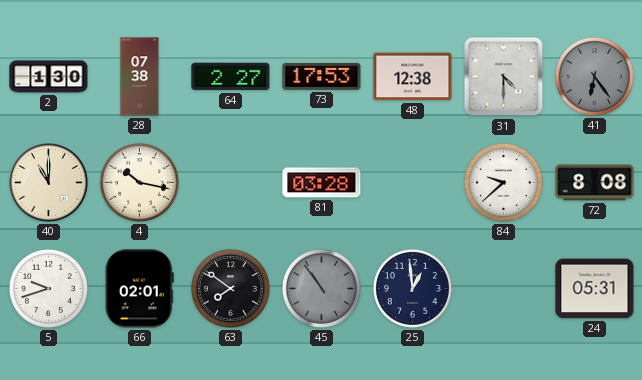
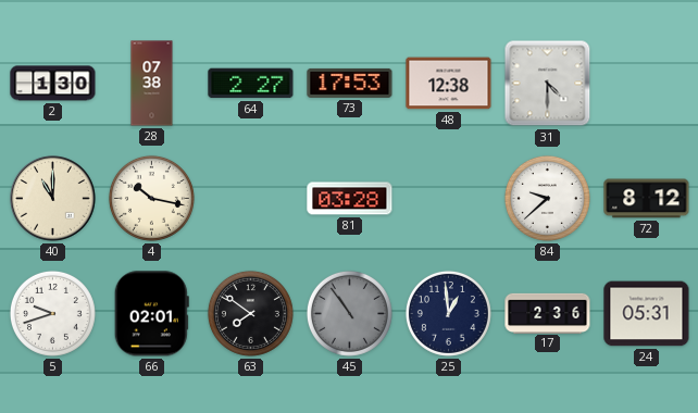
41: 6:24 -> none
72: 8:08 -> 8:12
17: none -> 2:36
